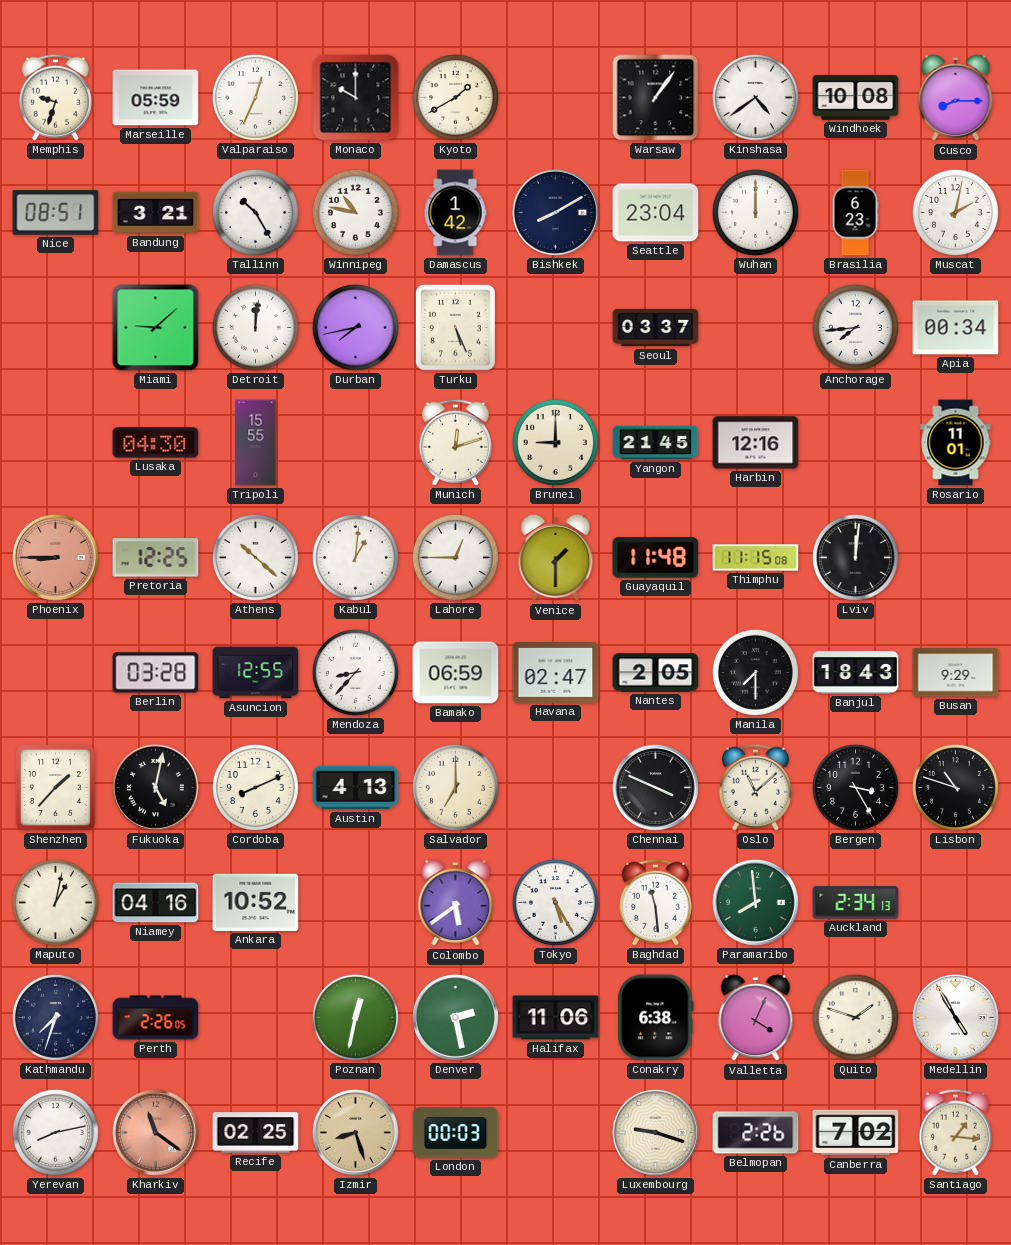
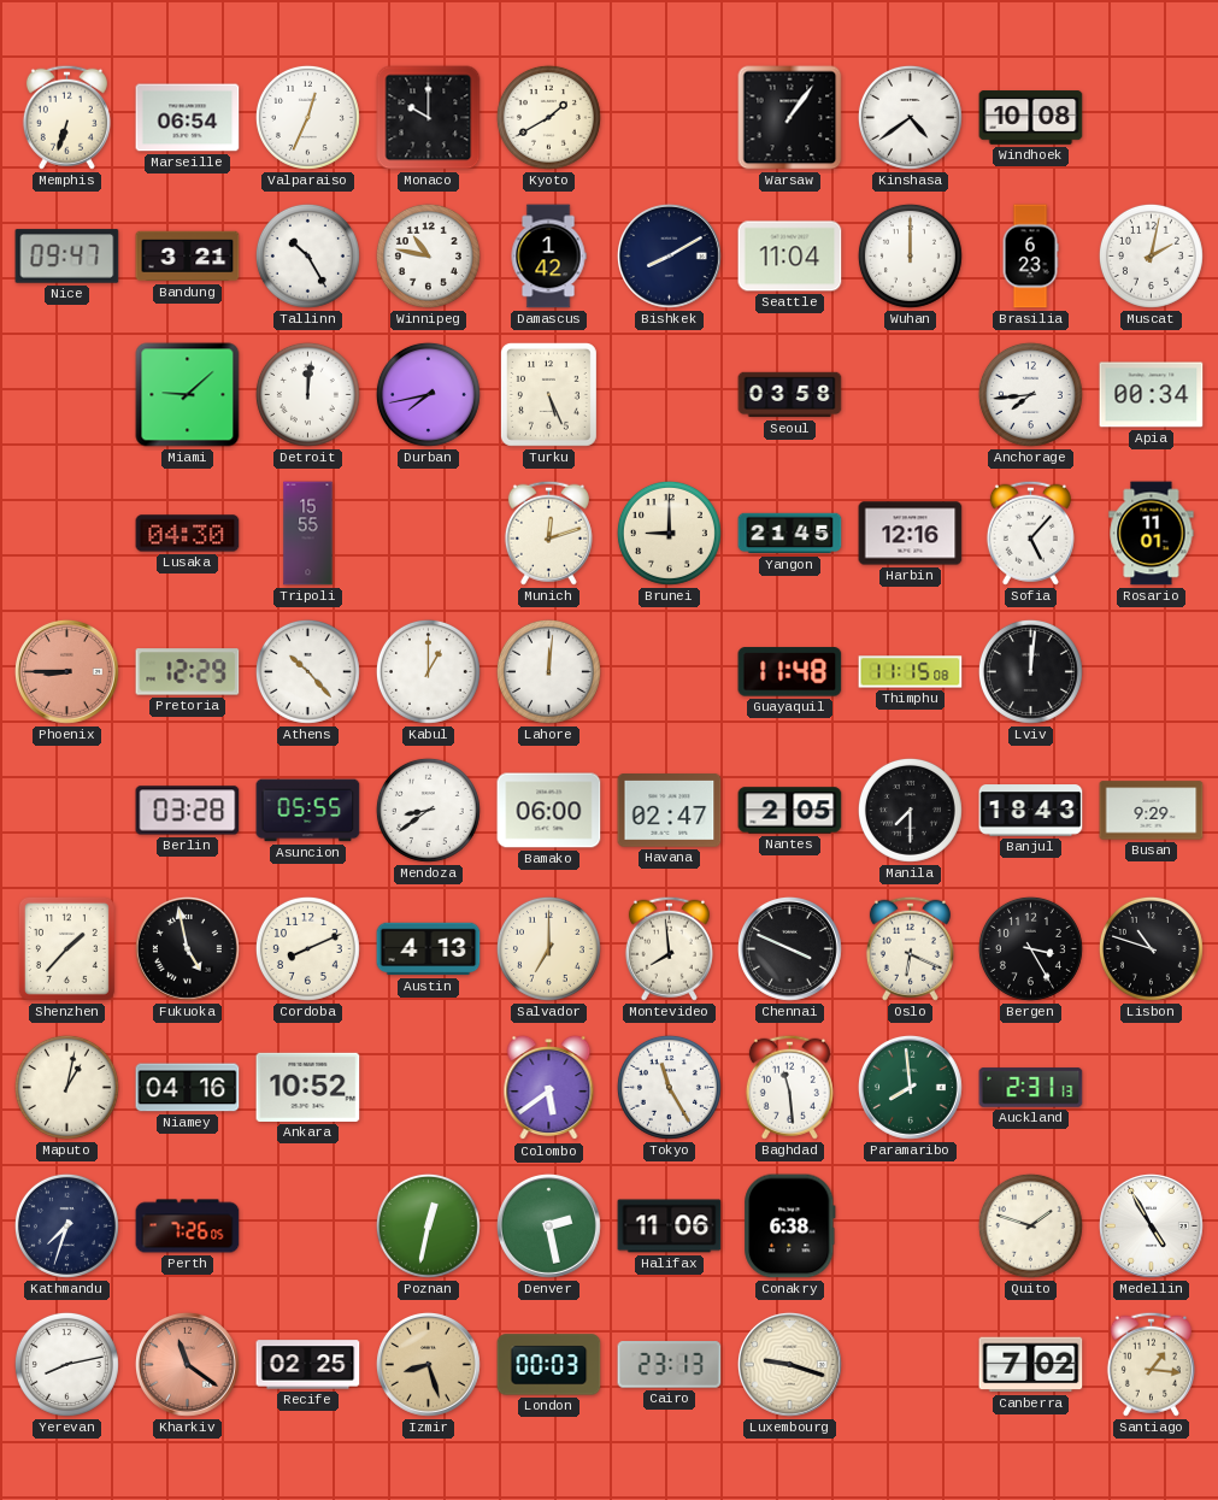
Memphis: 9:33 -> 6:33
Marseille: 05:59 -> 06:54
Cusco: 8:15 -> none
Nice: 08:51 -> 09:47
Seattle: 23:04 -> 11:04
Seoul: 03:37 -> 03:58
Sofia: none -> 5:07
Pretoria: 12:25 -> 12:29
Athens: 10:22 -> 10:23
Kabul: 1:01 -> 1:00
Lahore: 12:45 -> 12:01
Venice: 1:30 -> none
Asuncion: 12:55 -> 05:55
Mendoza: 8:37 -> 8:39
Bamako: 06:59 -> 06:00
Fukuoka: 5:02 -> 4:58
Montevideo: none -> 7:59
Oslo: 11:08 -> 6:19
Tokyo: 5:25 -> 11:25
Auckland: 2:34 -> 2:31
Perth: 2:26 -> 7:26
Valletta: 4:04 -> none
Cairo: none -> 23:13
Belmopan: 2:26 -> none
